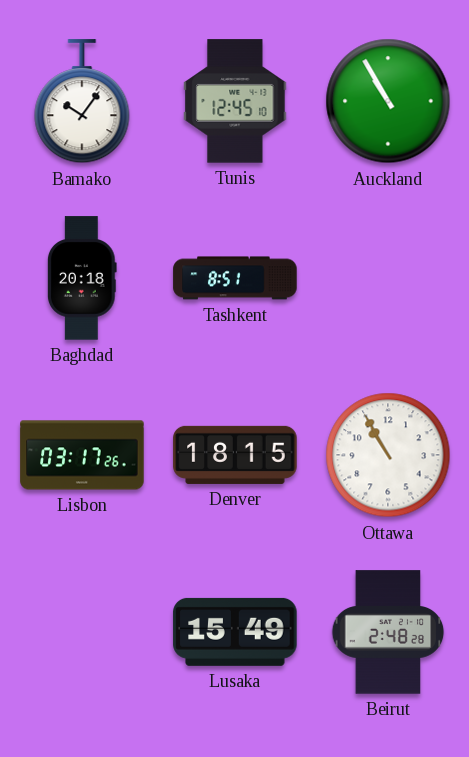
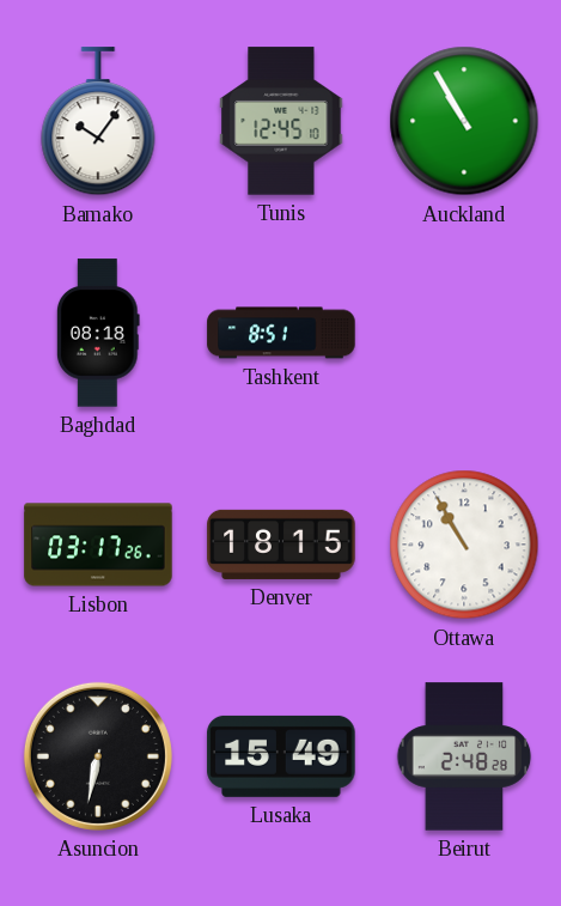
Baghdad: 20:18 -> 08:18
Asuncion: none -> 6:32
